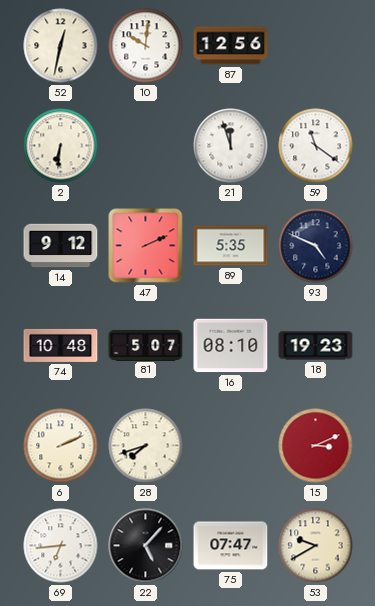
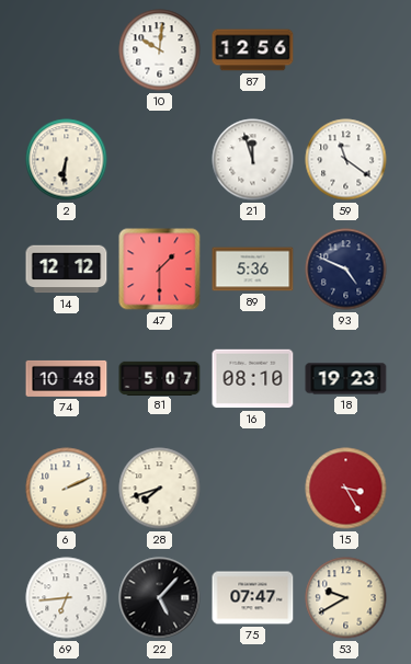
52: 12:32 -> none
14: 9:12 -> 12:12
47: 2:11 -> 1:30
89: 5:35 -> 5:36
15: 3:11 -> 3:25
